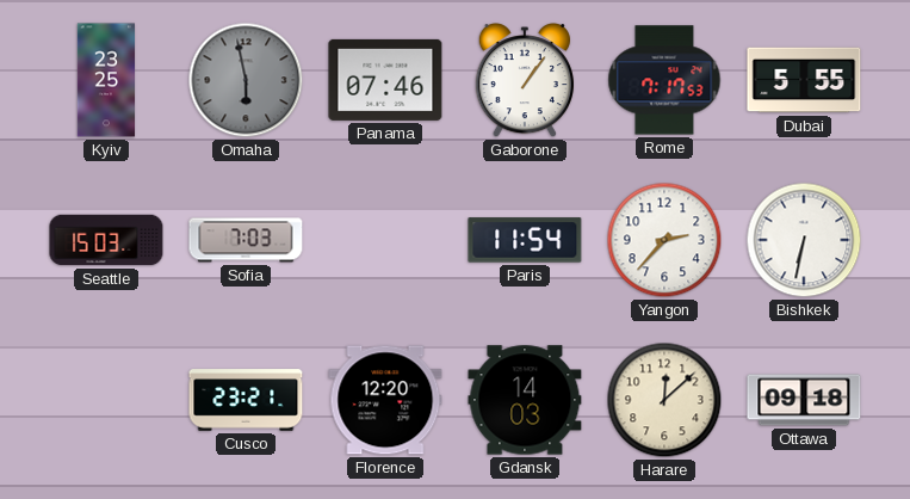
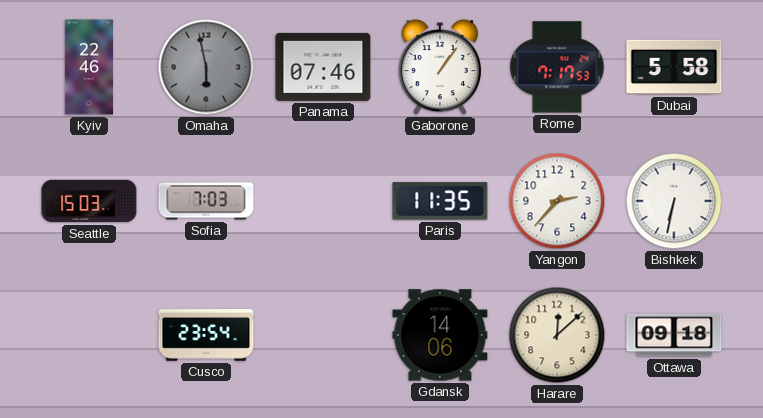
Kyiv: 23:25 -> 22:46
Dubai: 5:55 -> 5:58
Paris: 11:54 -> 11:35
Cusco: 23:21 -> 23:54
Florence: 12:20 -> none
Gdansk: 14:03 -> 14:06
